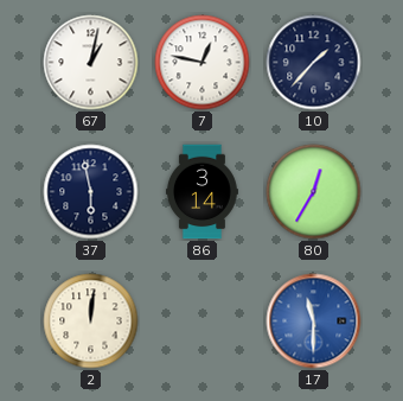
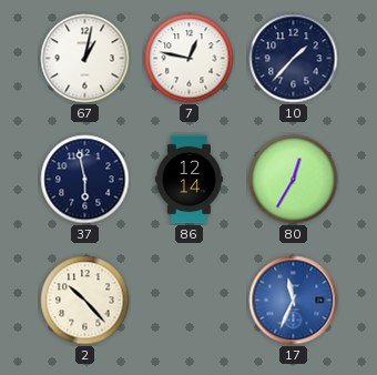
86: 3:14 -> 12:14
2: 12:01 -> 10:23
17: 11:30 -> 11:34
